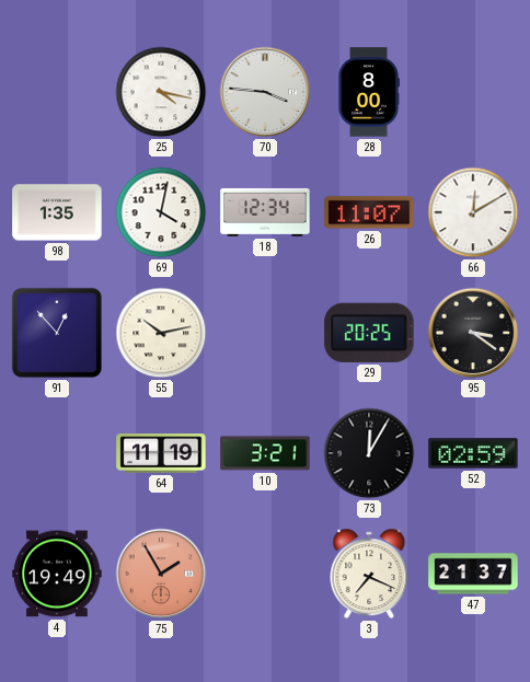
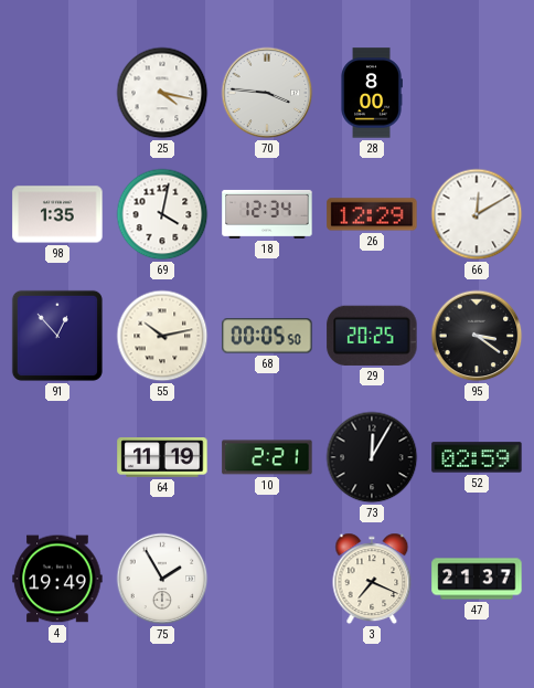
26: 11:07 -> 12:29
68: none -> 00:05
10: 3:21 -> 2:21
75 dial: salmon -> white
